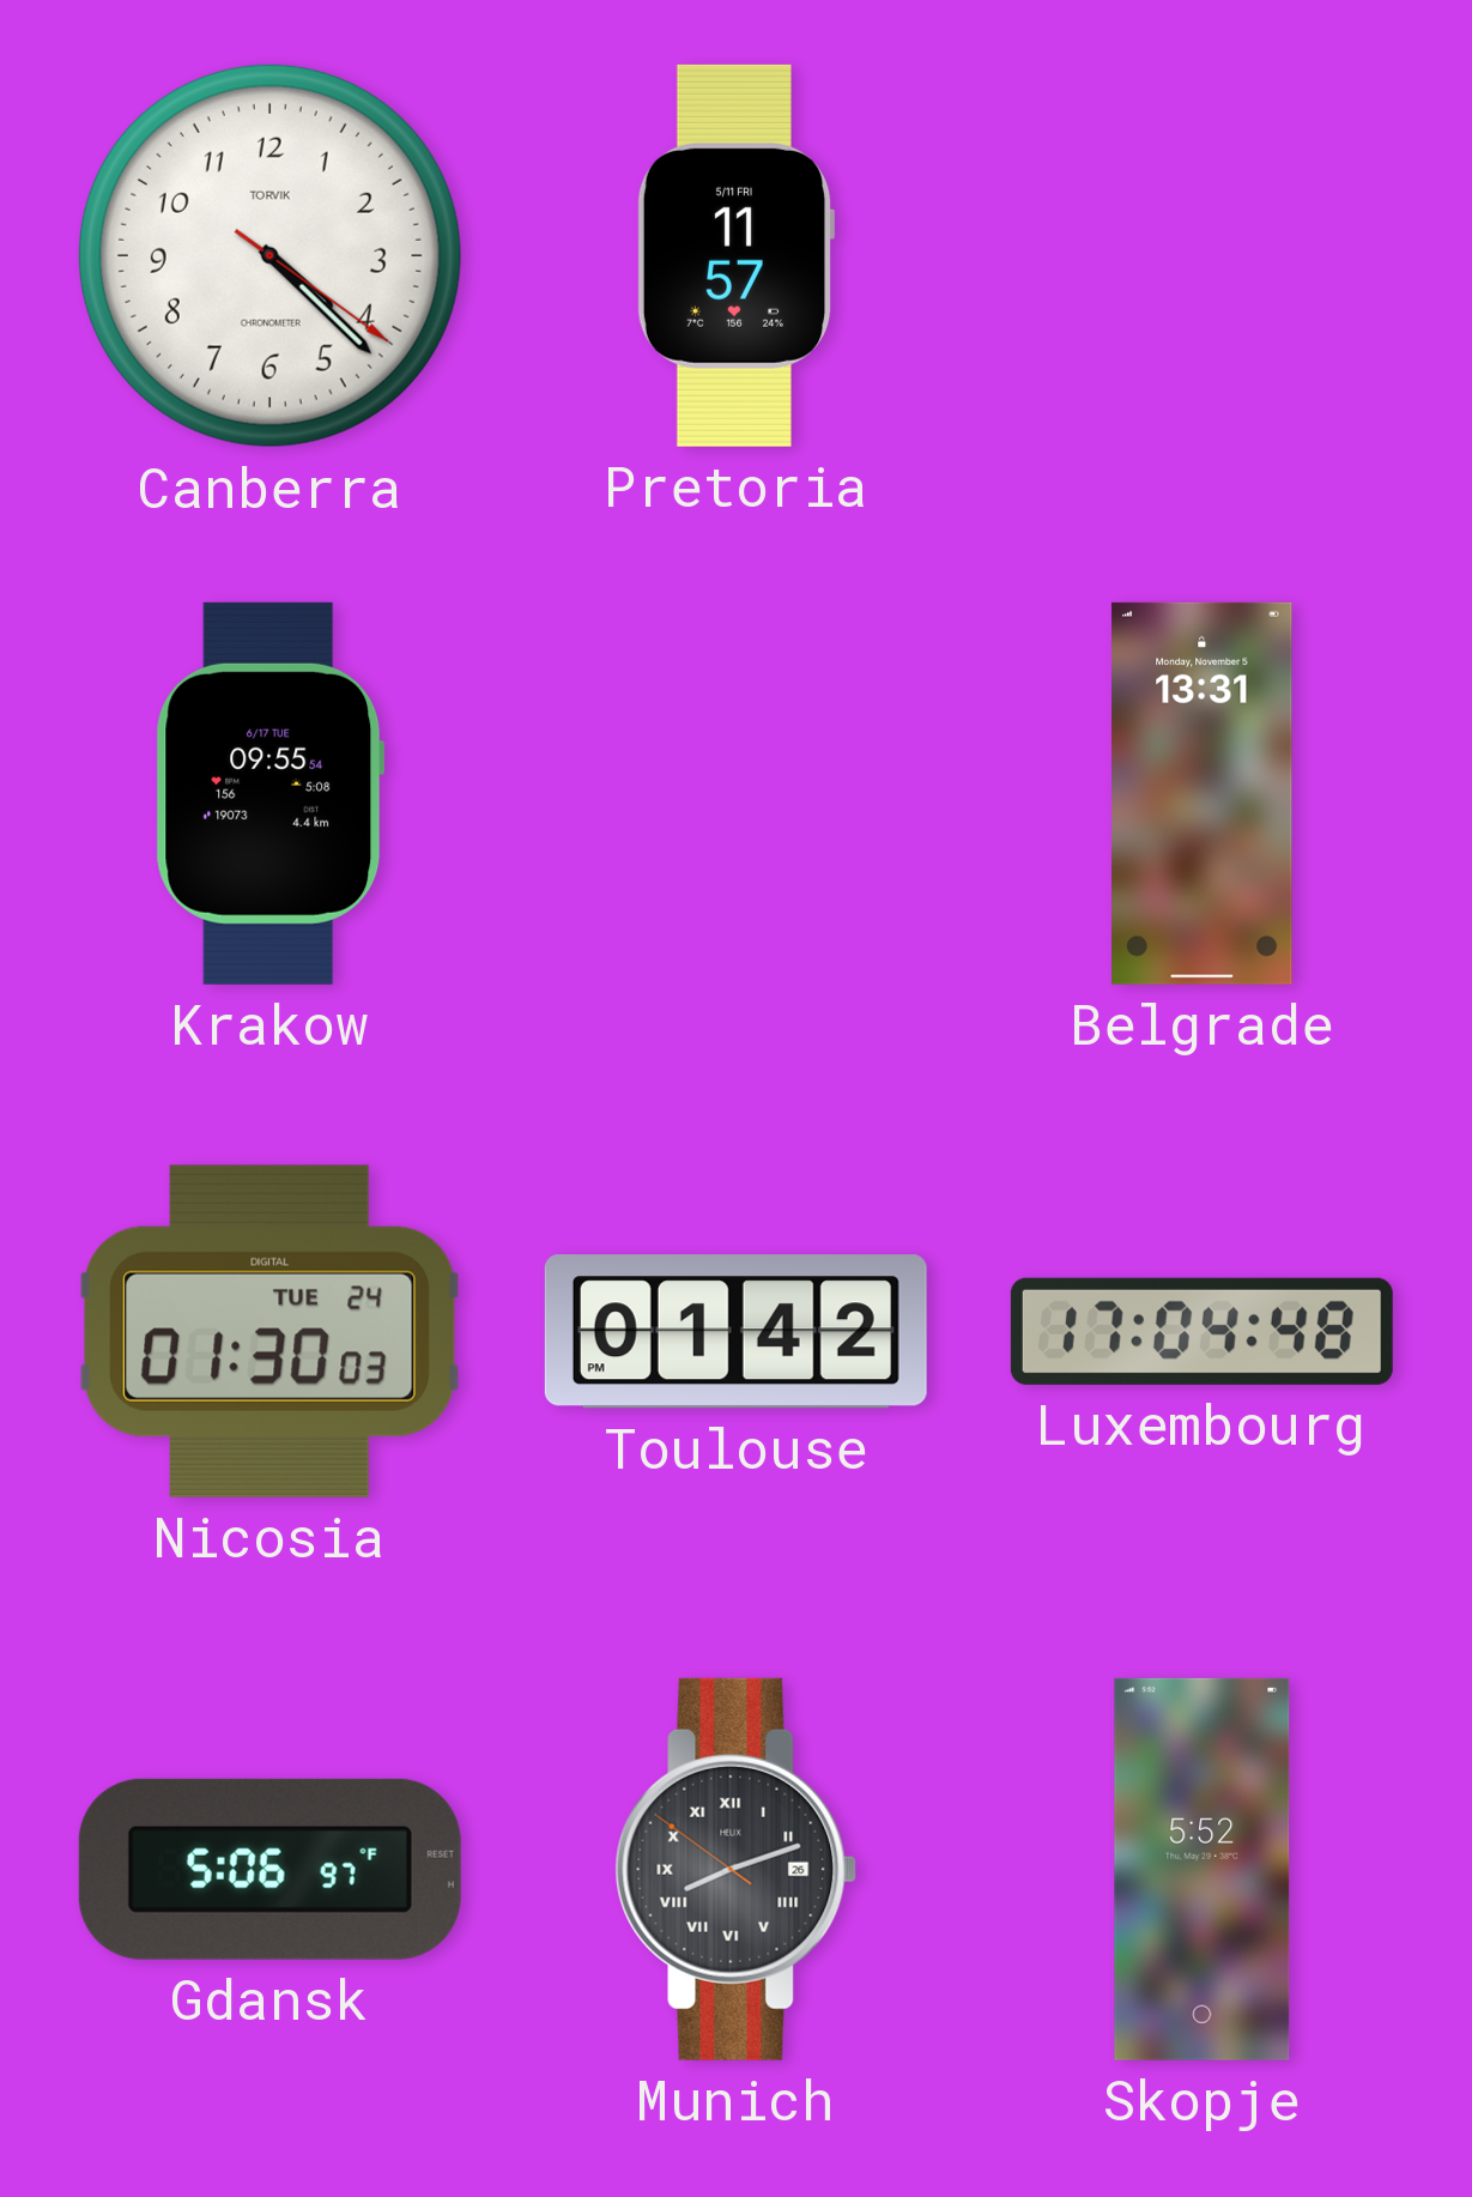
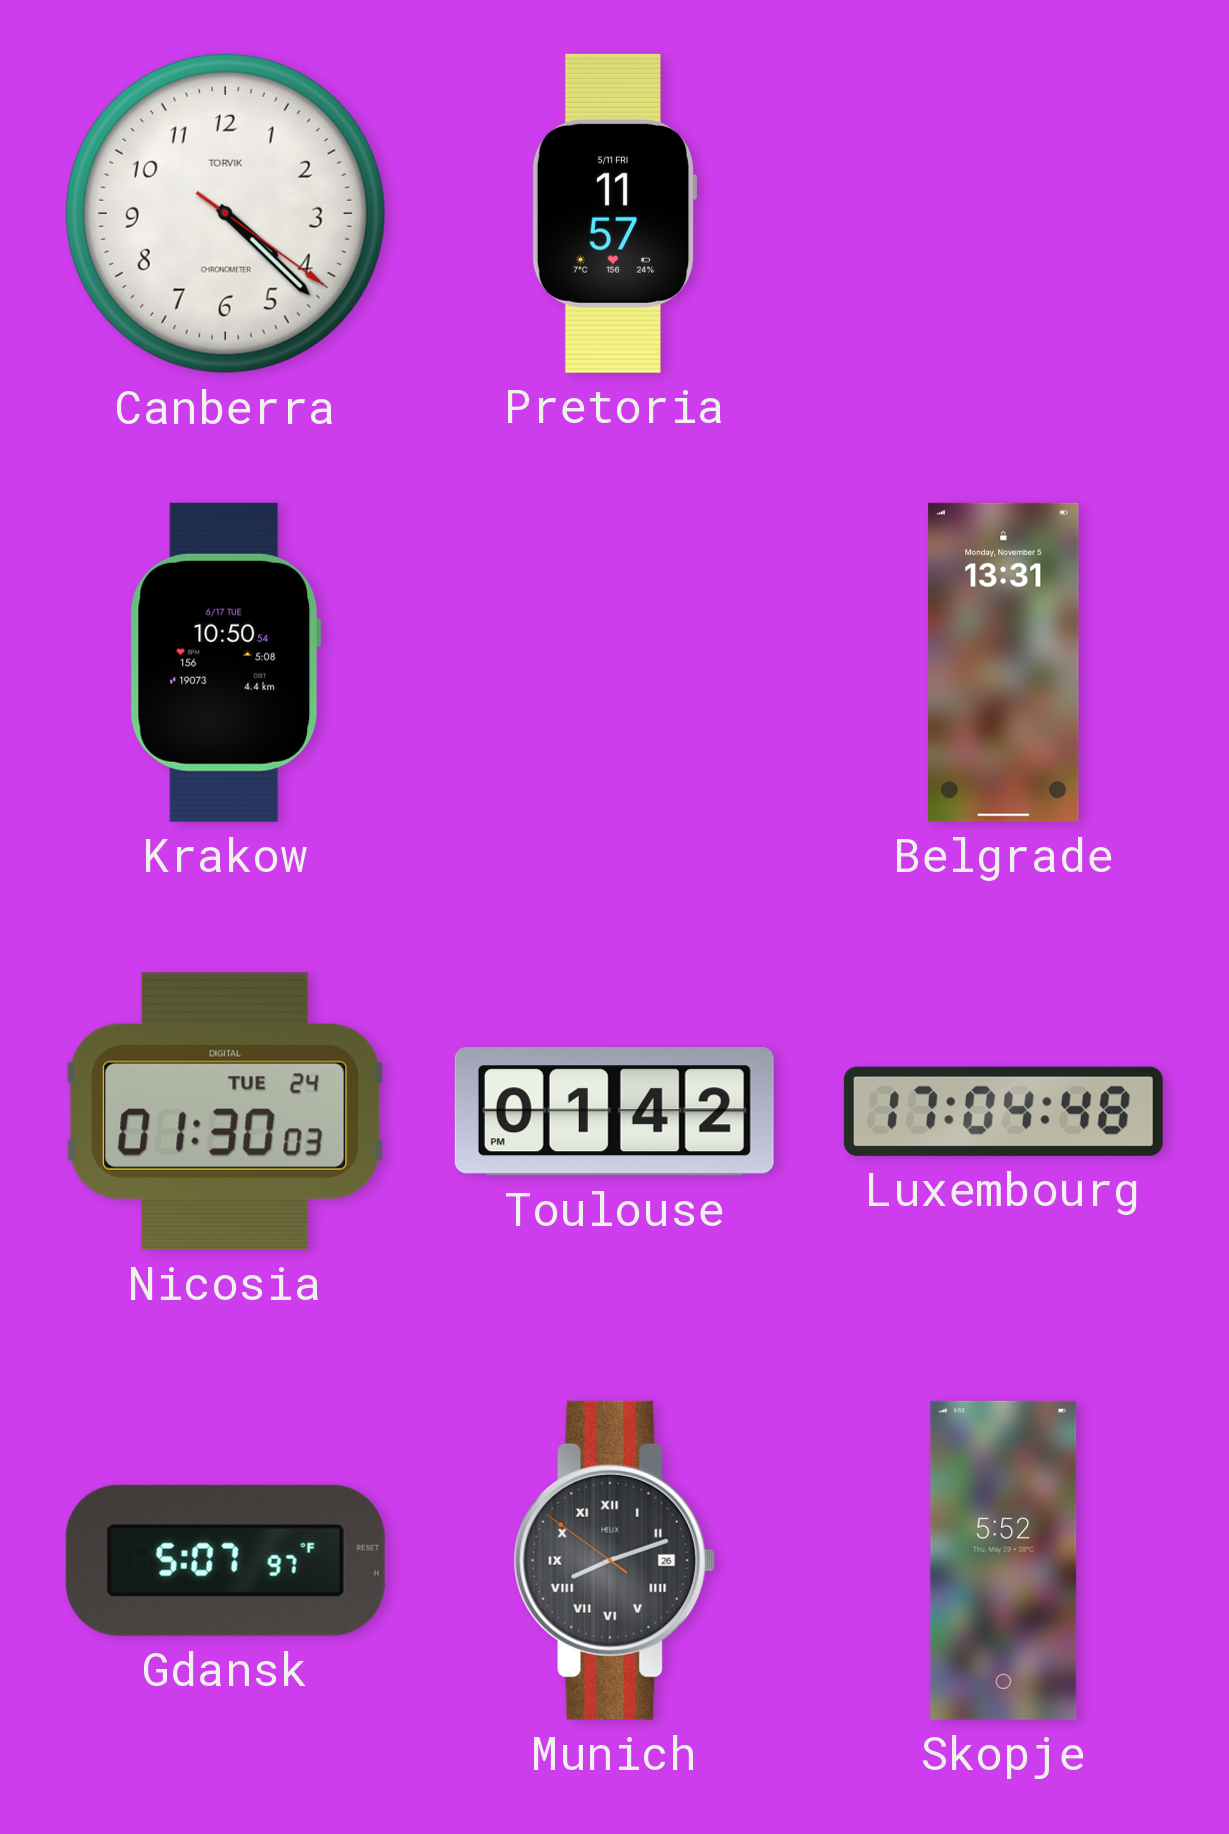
Krakow: 09:55 -> 10:50
Gdansk: 5:06 -> 5:07
